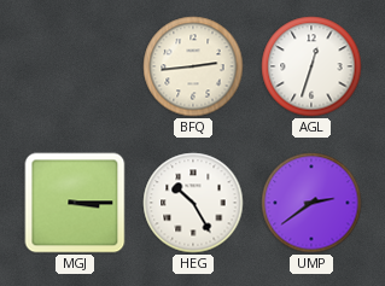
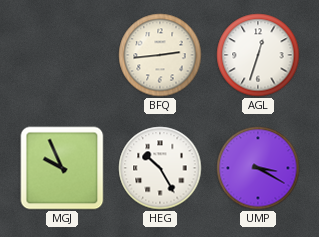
MGJ: 3:15 -> 9:56
UMP: 2:39 -> 3:20
